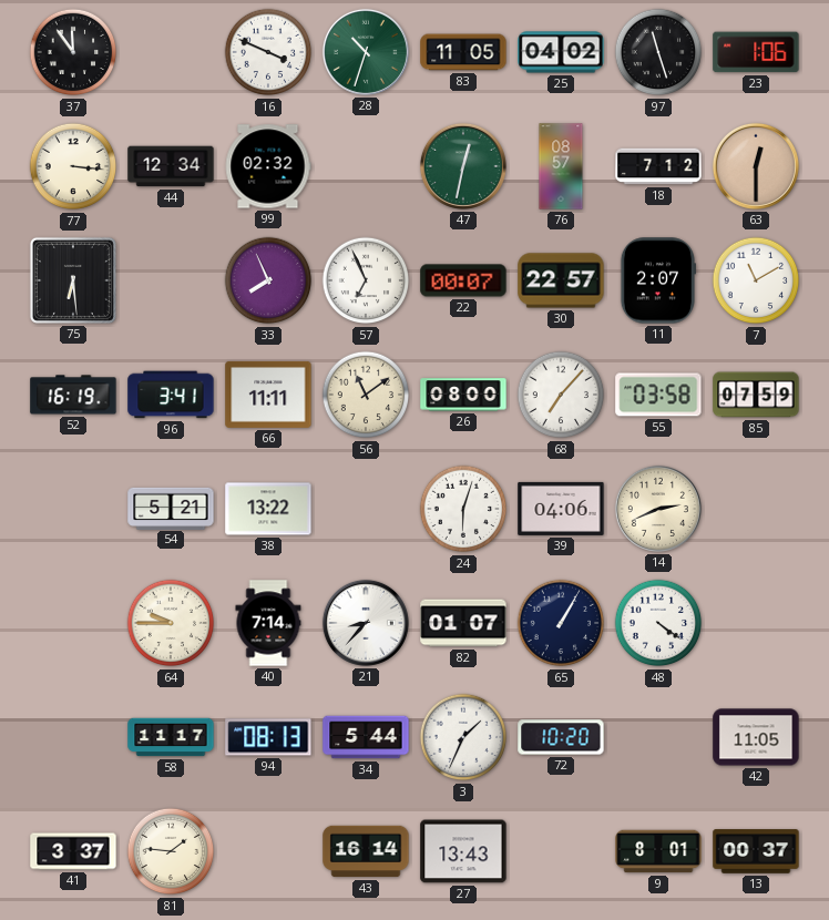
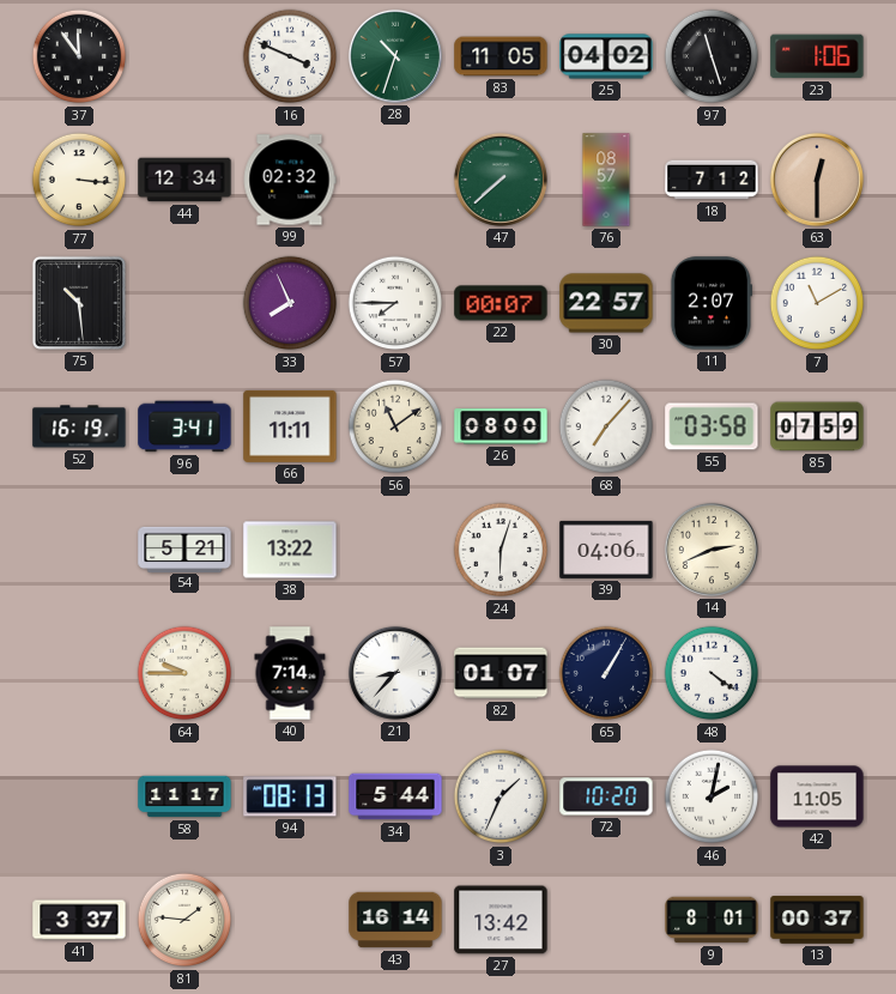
47: 12:32 -> 7:38
75: 6:29 -> 10:29
57: 6:56 -> 7:45
46: none -> 2:02
27: 13:43 -> 13:42
